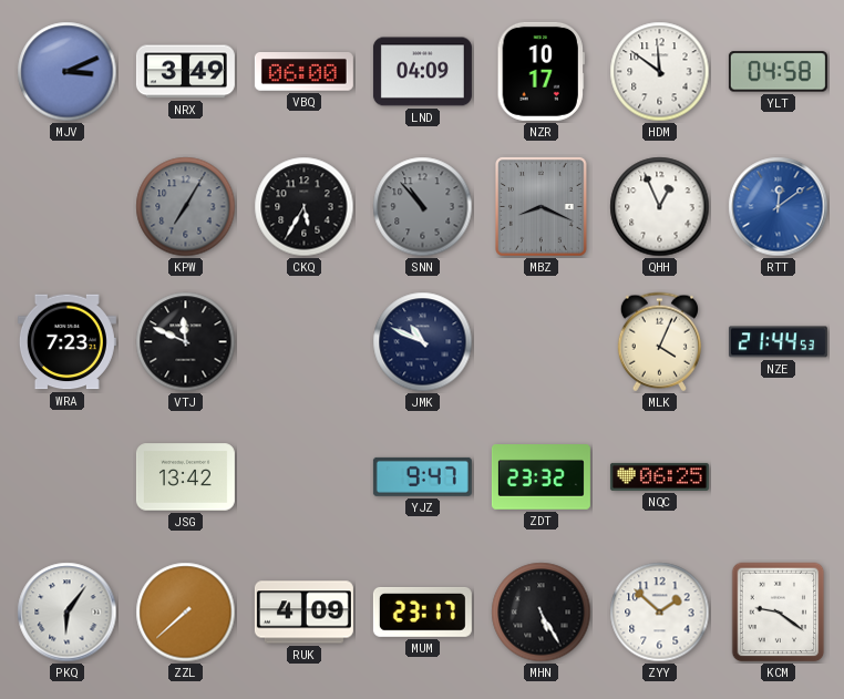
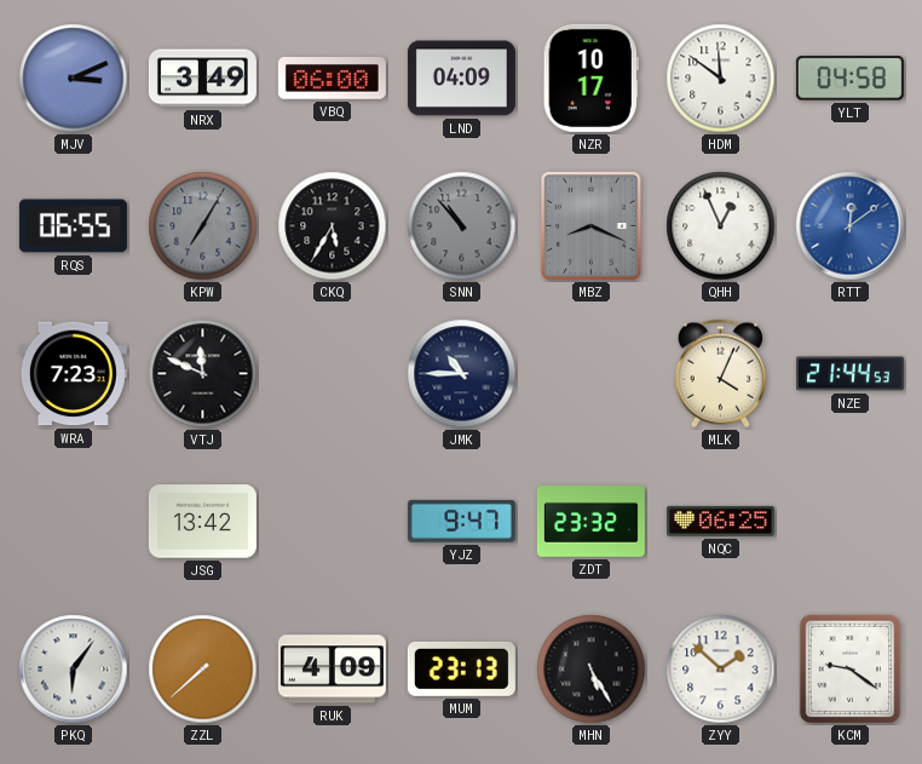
RQS: none -> 06:55
JMK: 10:49 -> 10:45
MUM: 23:17 -> 23:13
